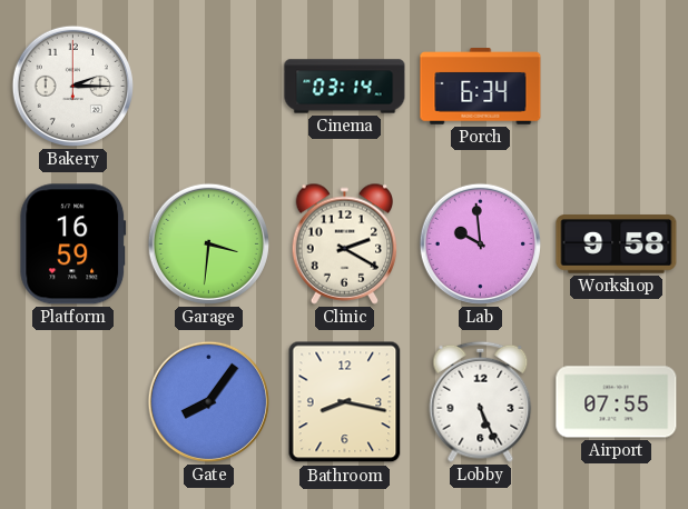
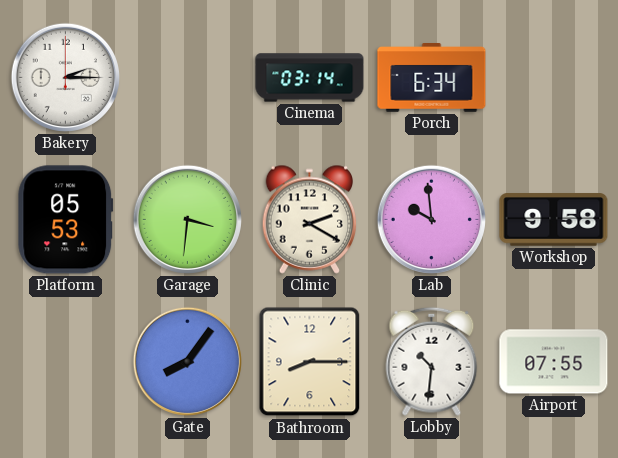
Platform: 16:59 -> 05:53
Bathroom: 8:17 -> 8:15
Lobby: 5:26 -> 10:31
